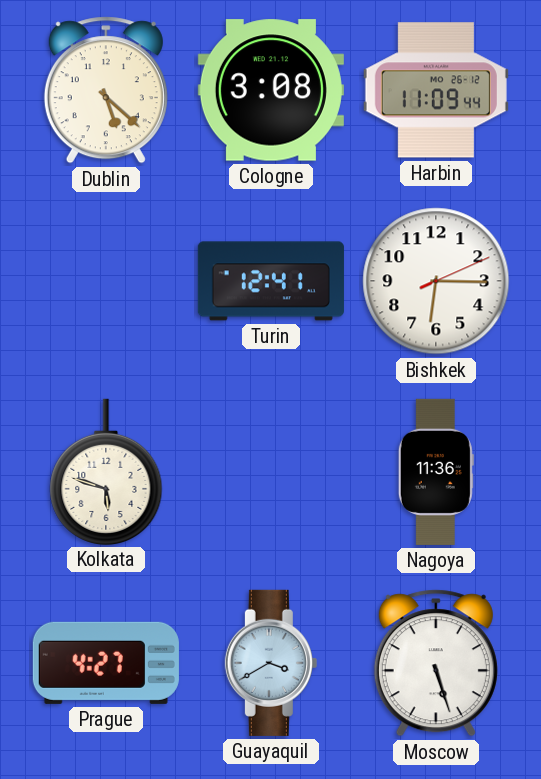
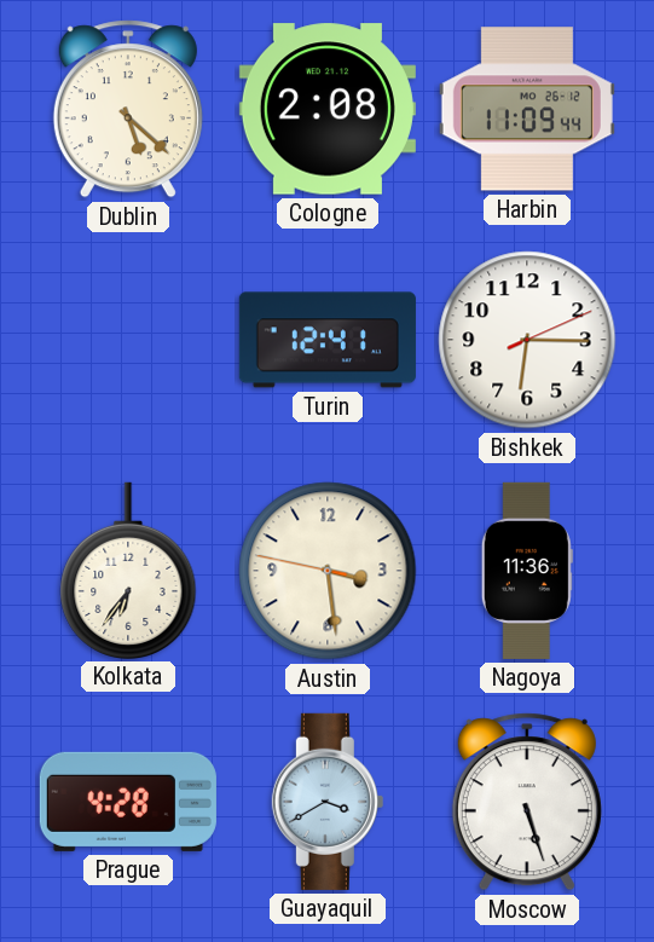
Cologne: 3:08 -> 2:08
Kolkata: 5:48 -> 6:36
Austin: none -> 3:28
Prague: 4:27 -> 4:28
